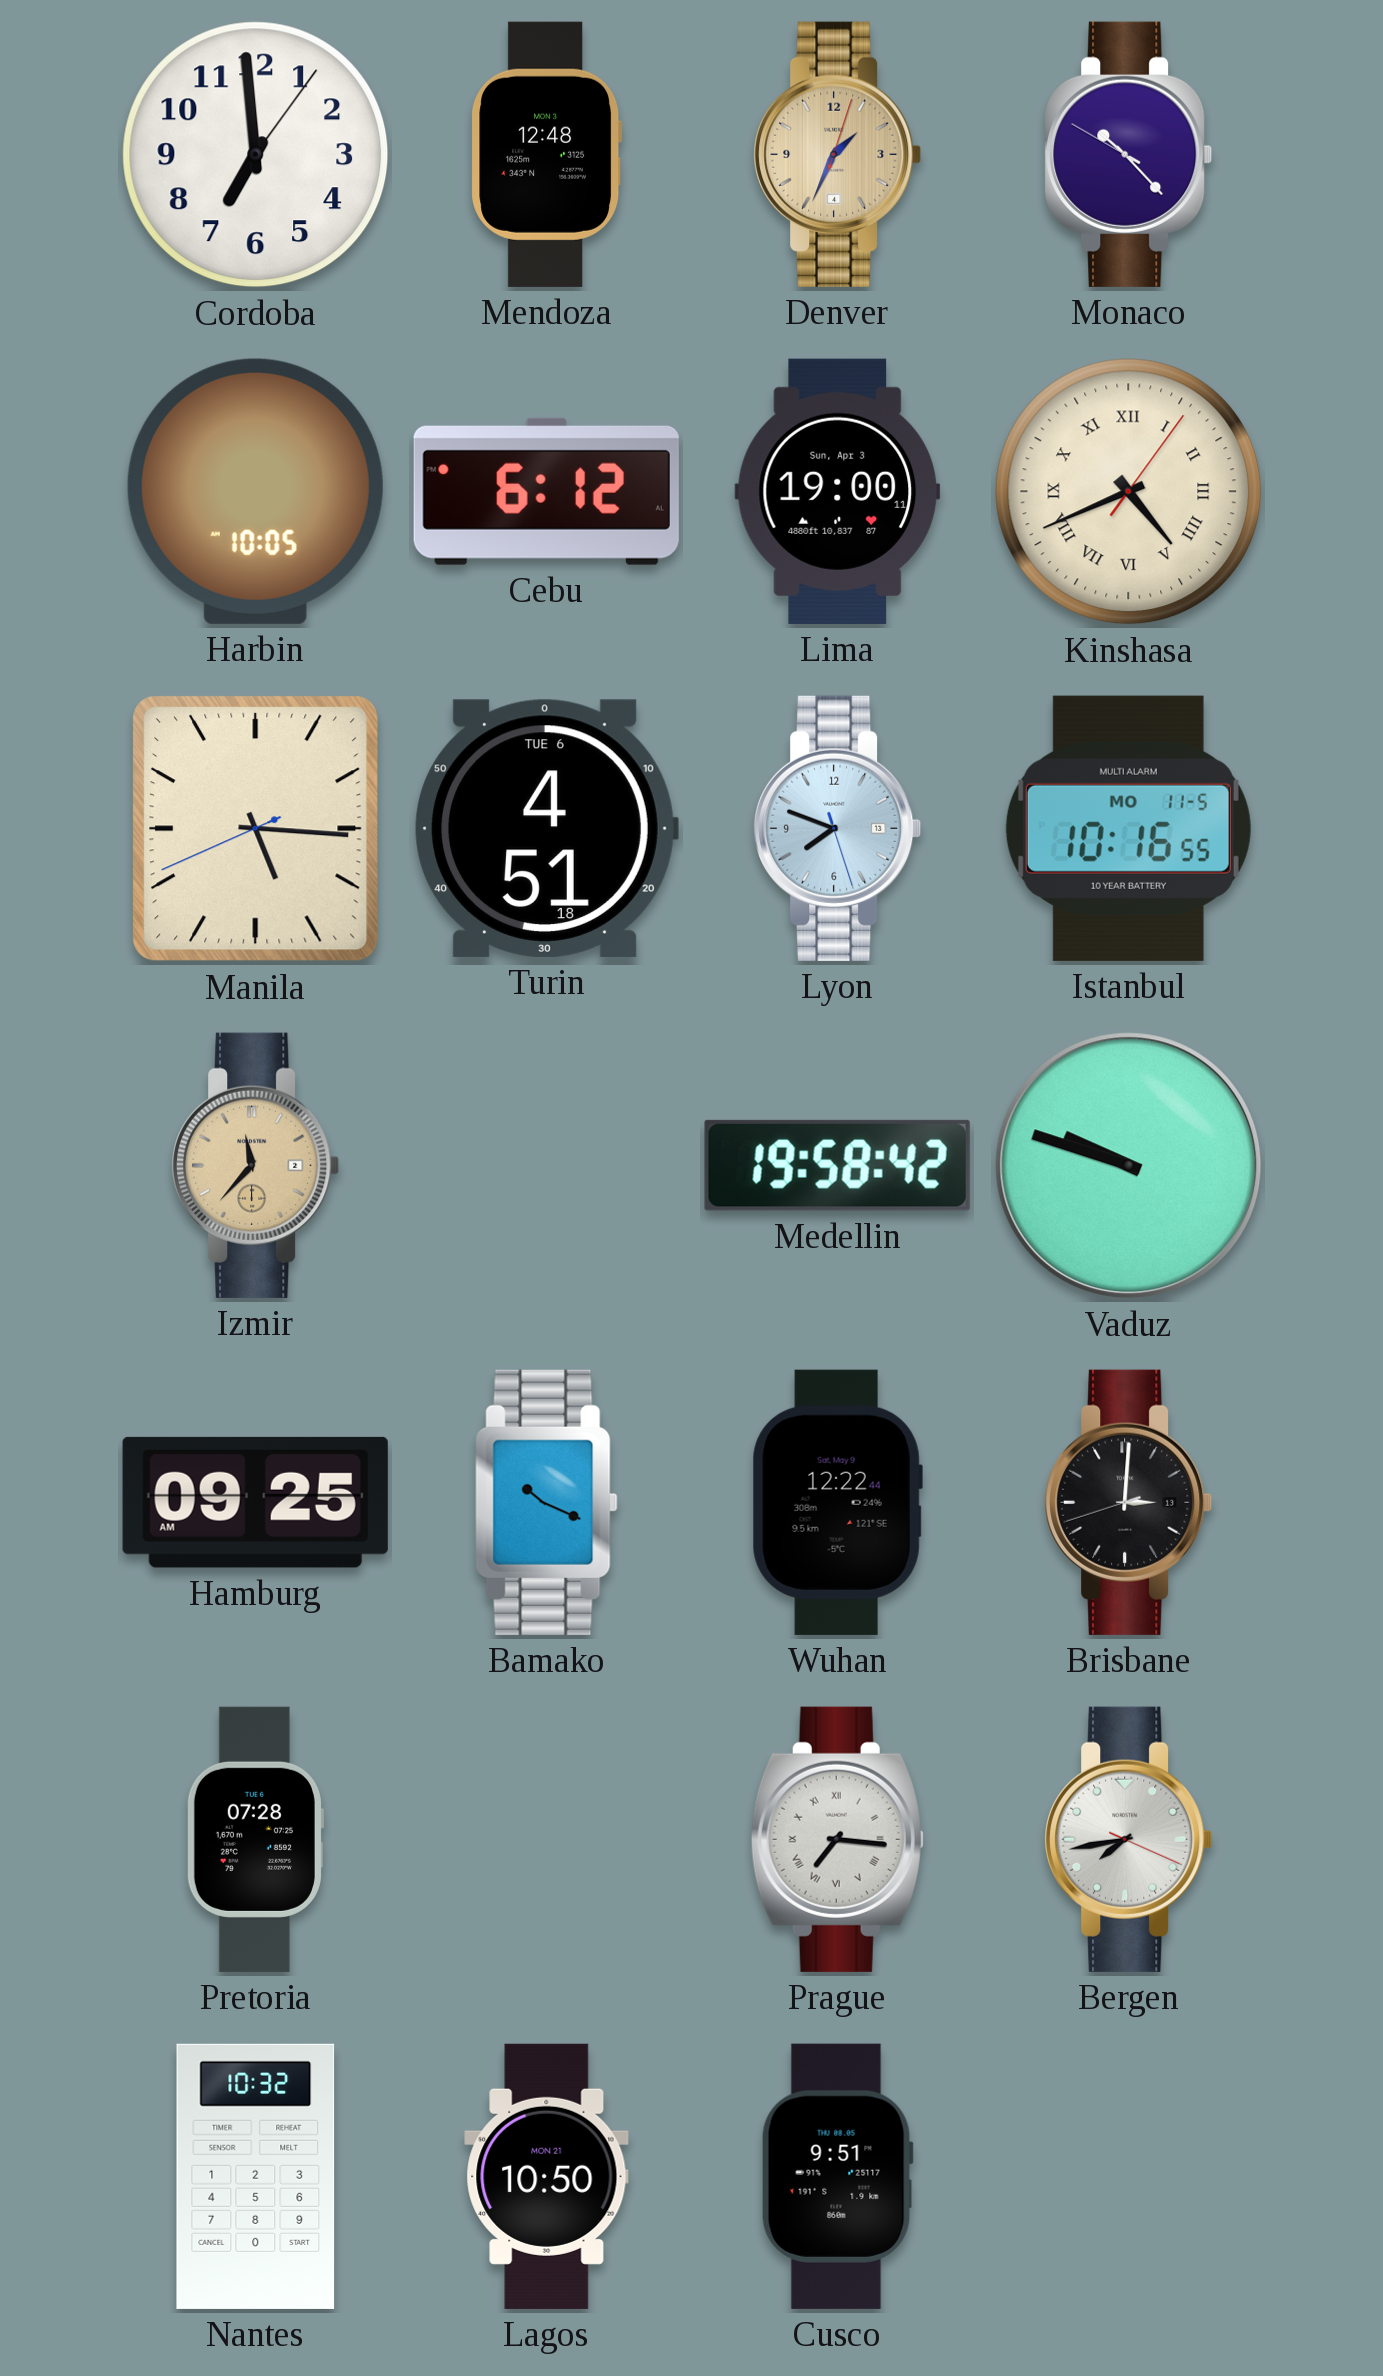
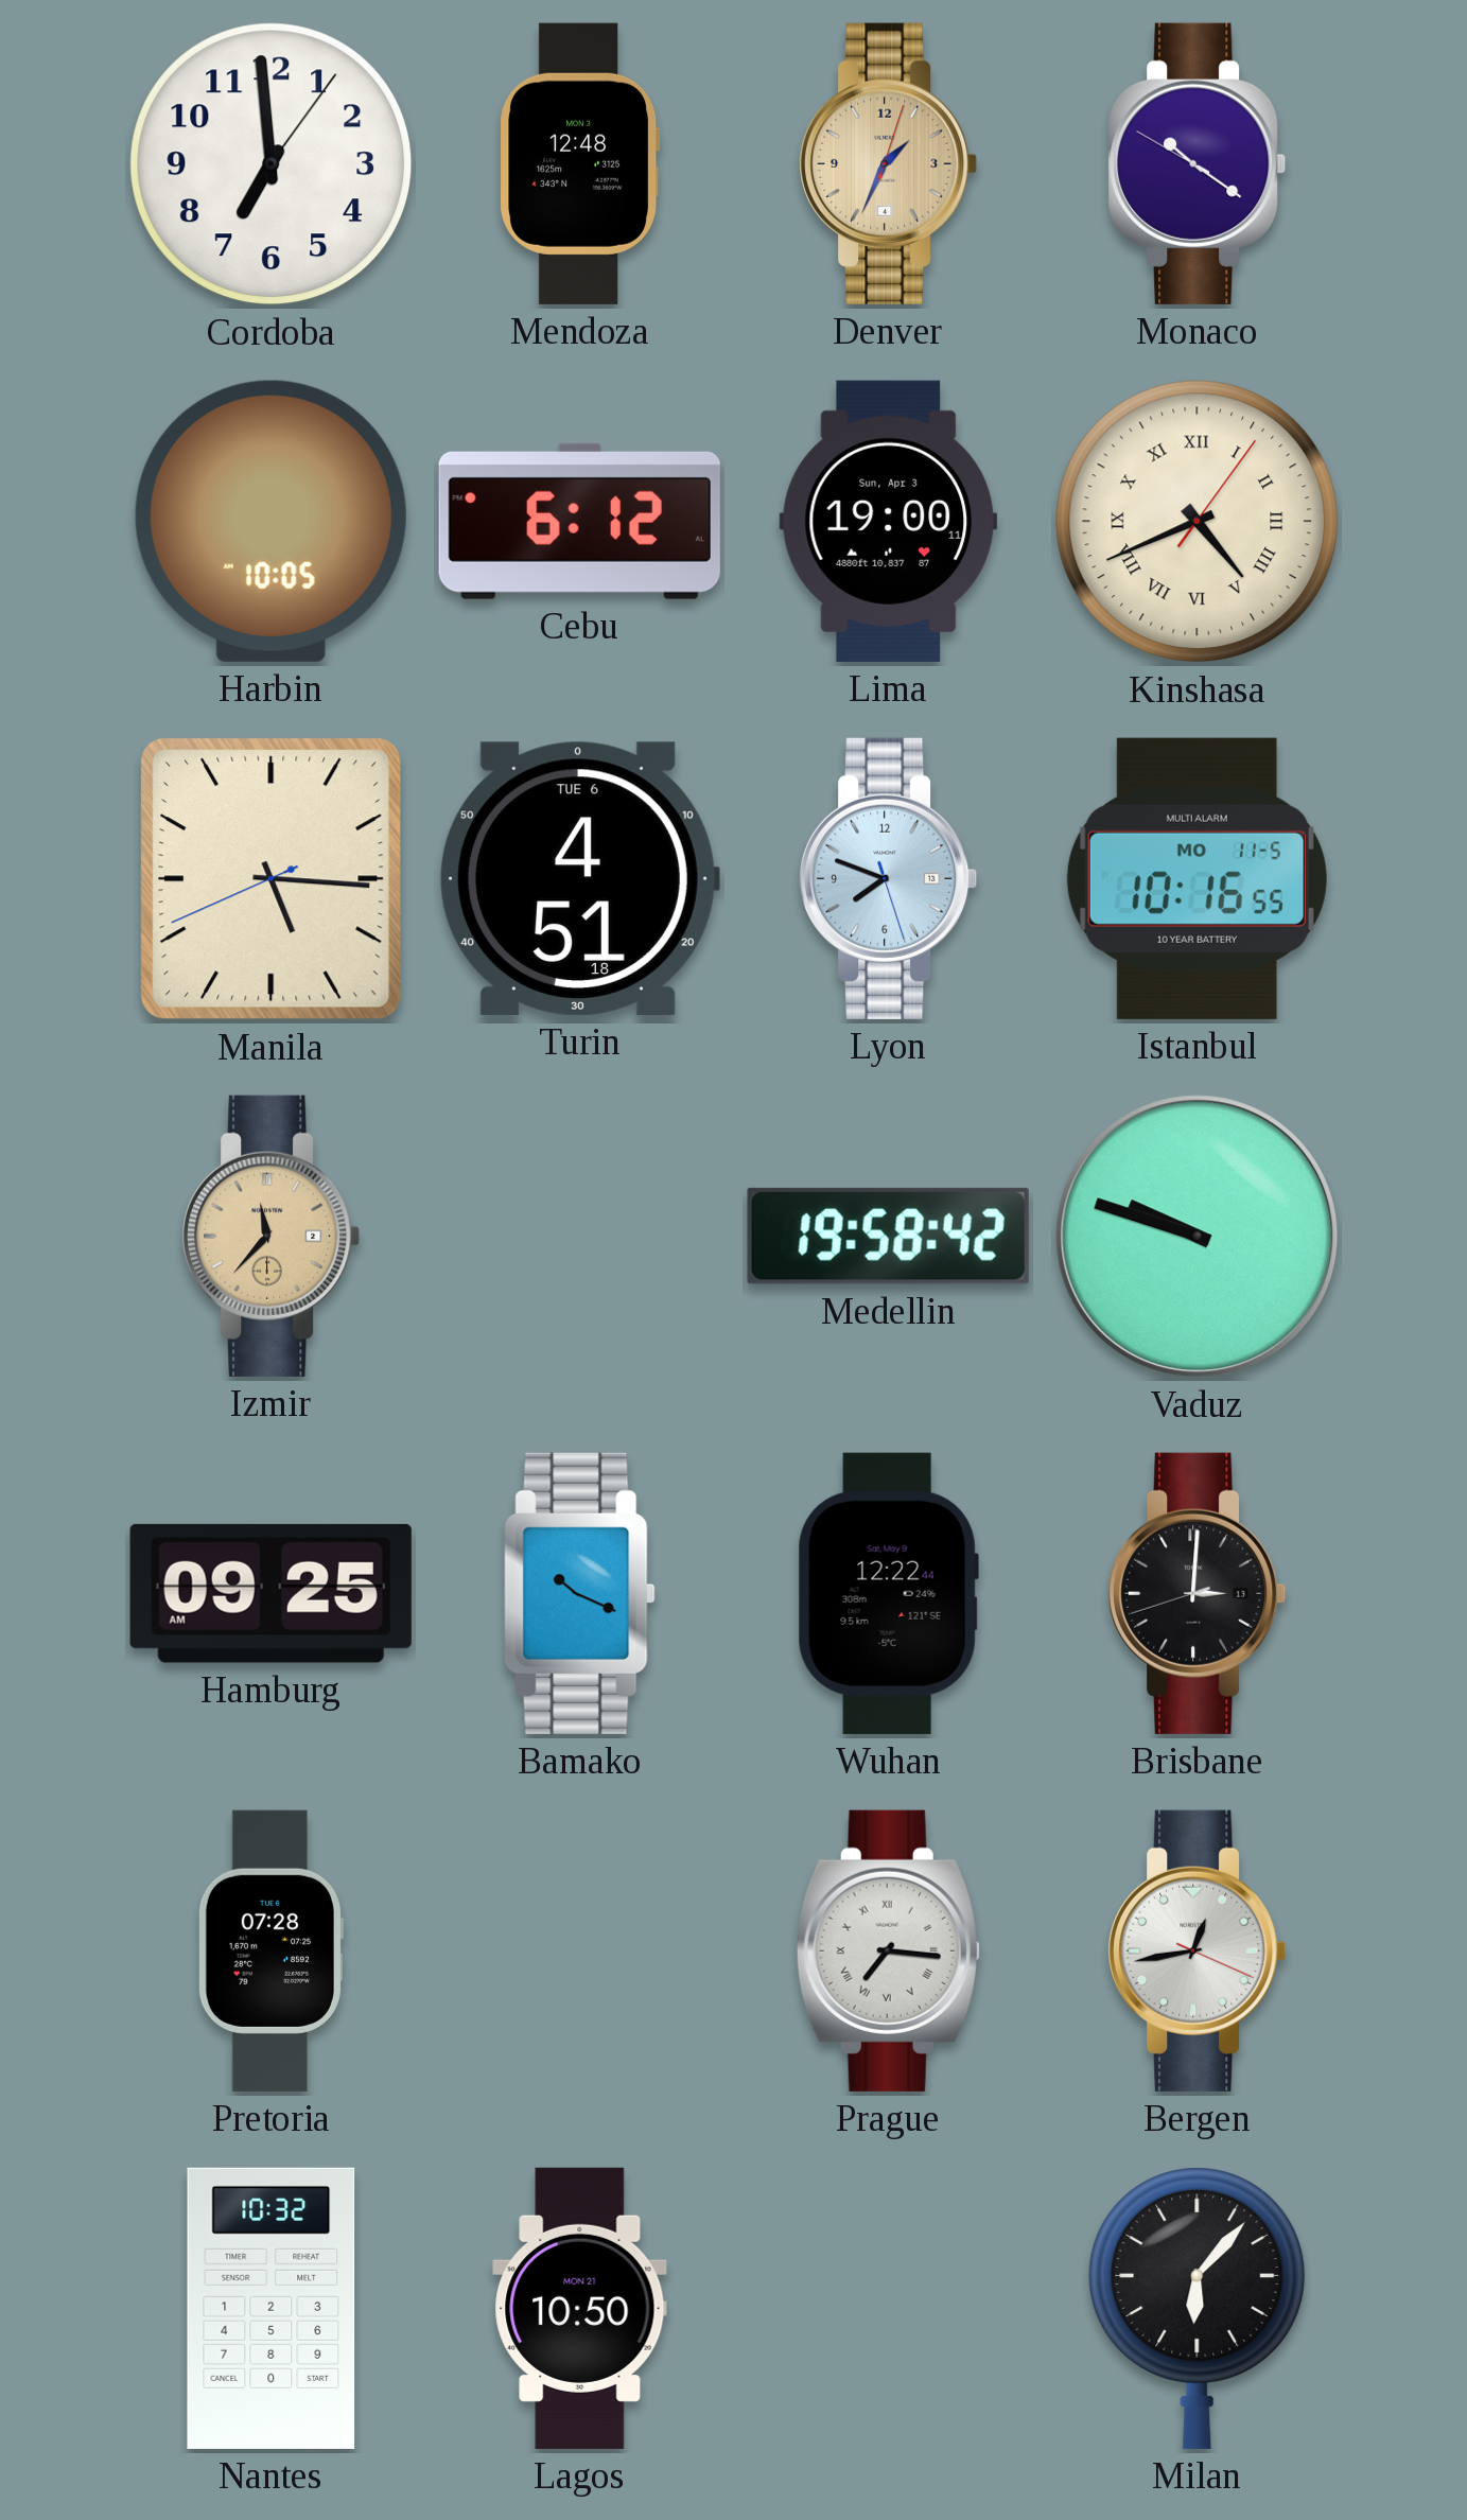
Monaco: 10:22 -> 10:20
Bergen: 7:43 -> 12:43
Cusco: 9:51 -> none
Milan: none -> 6:07
